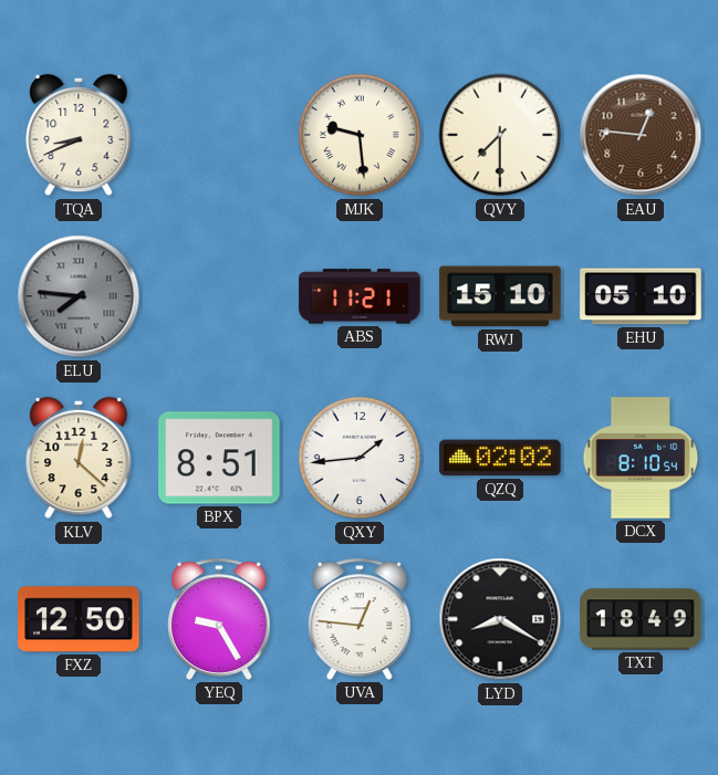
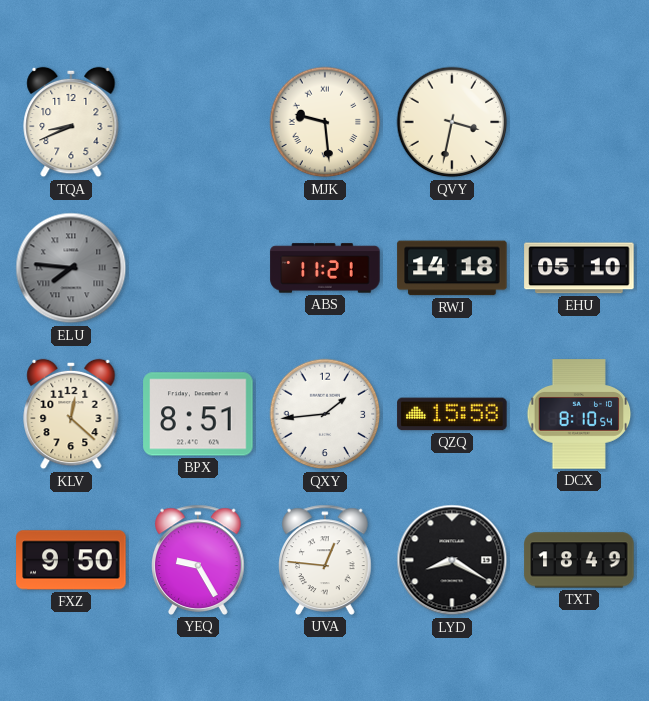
QVY: 7:30 -> 3:32
EAU: 12:46 -> none
RWJ: 15:10 -> 14:18
QZQ: 02:02 -> 15:58
FXZ: 12:50 -> 9:50
